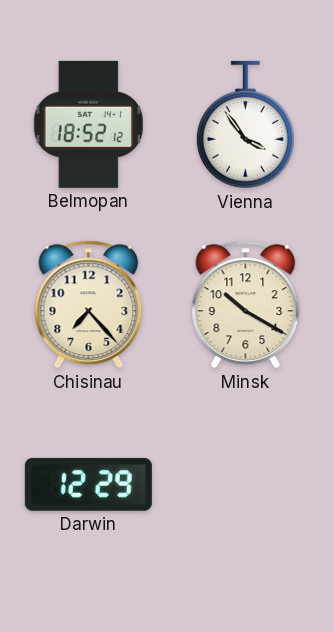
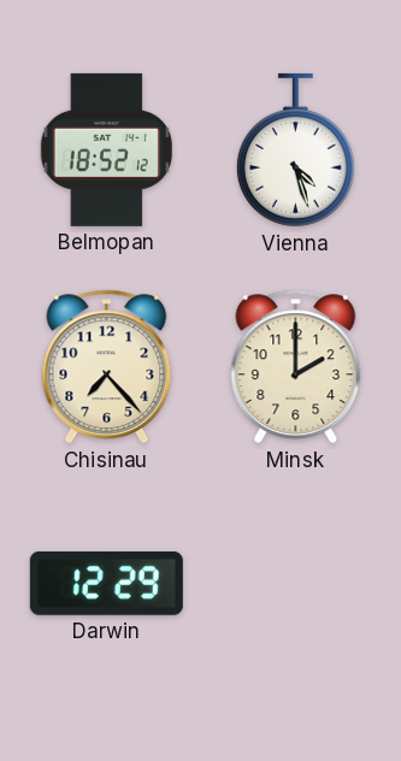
Vienna: 3:54 -> 4:27
Minsk: 10:20 -> 2:00
